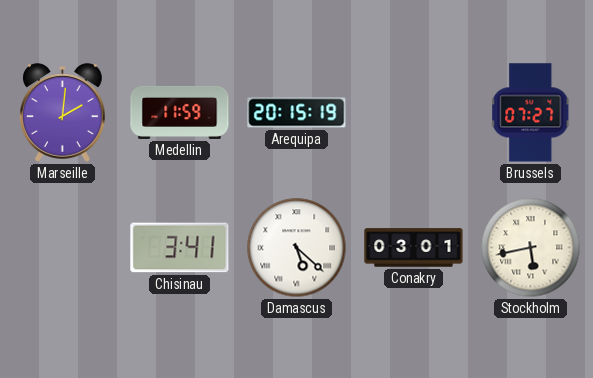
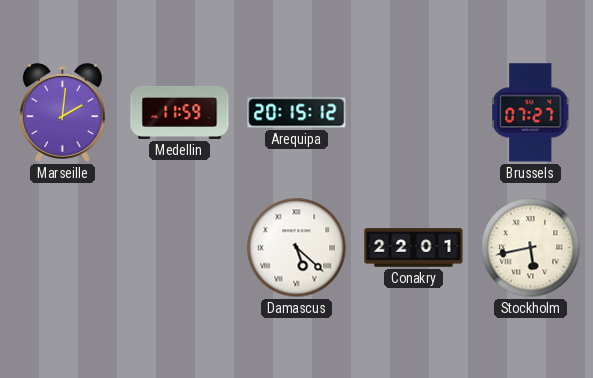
Arequipa: 20:15:19 -> 20:15:12
Chisinau: 3:41 -> none
Conakry: 03:01 -> 22:01
